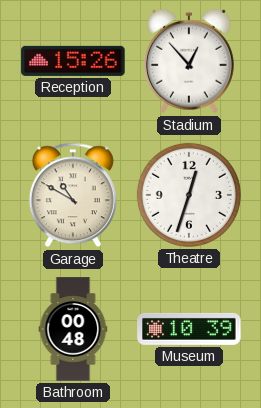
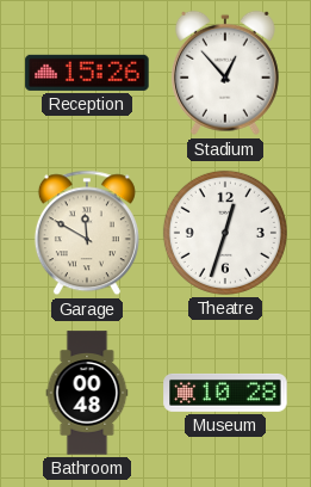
Garage: 10:50 -> 11:50
Museum: 10:39 -> 10:28
